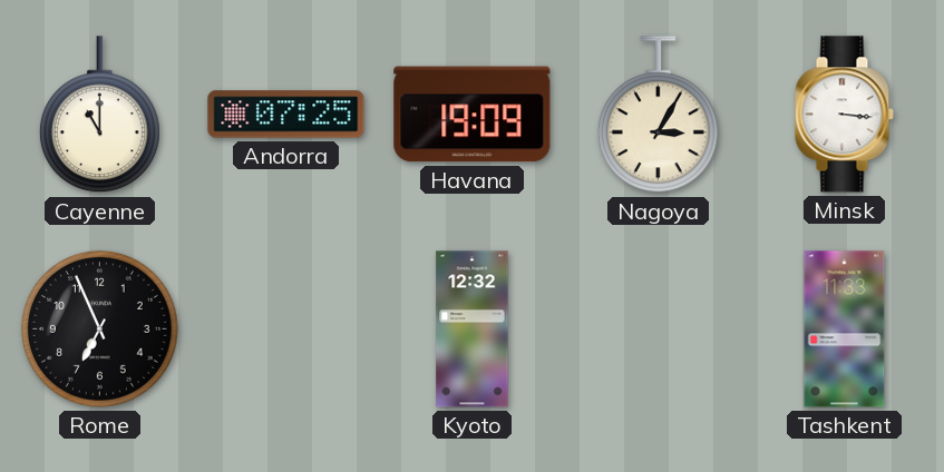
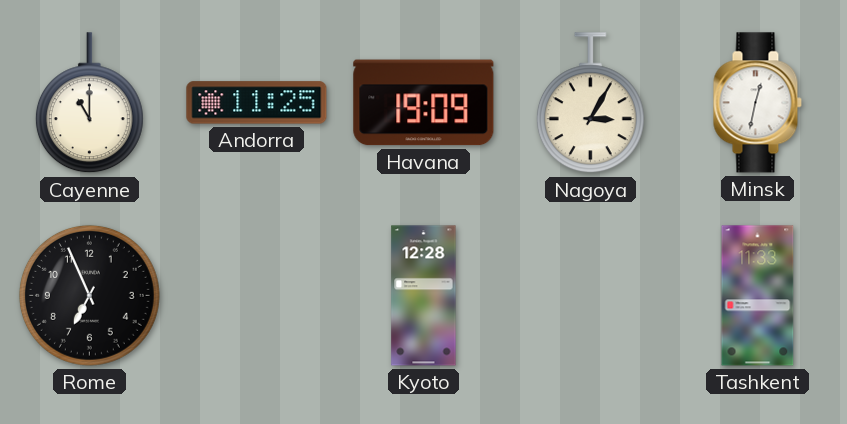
Andorra: 07:25 -> 11:25
Minsk: 3:16 -> 12:32
Kyoto: 12:32 -> 12:28
